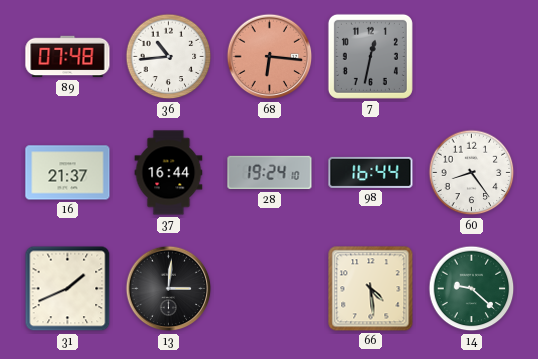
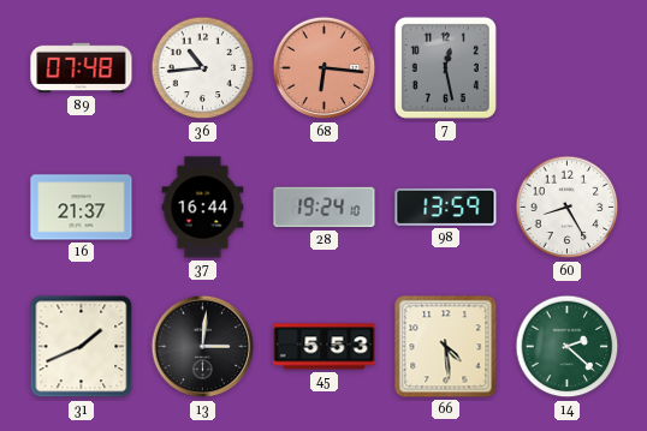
7: 12:32 -> 12:28
98: 16:44 -> 13:59
60: 8:24 -> 8:25
45: none -> 5:53
14: 9:22 -> 2:22
